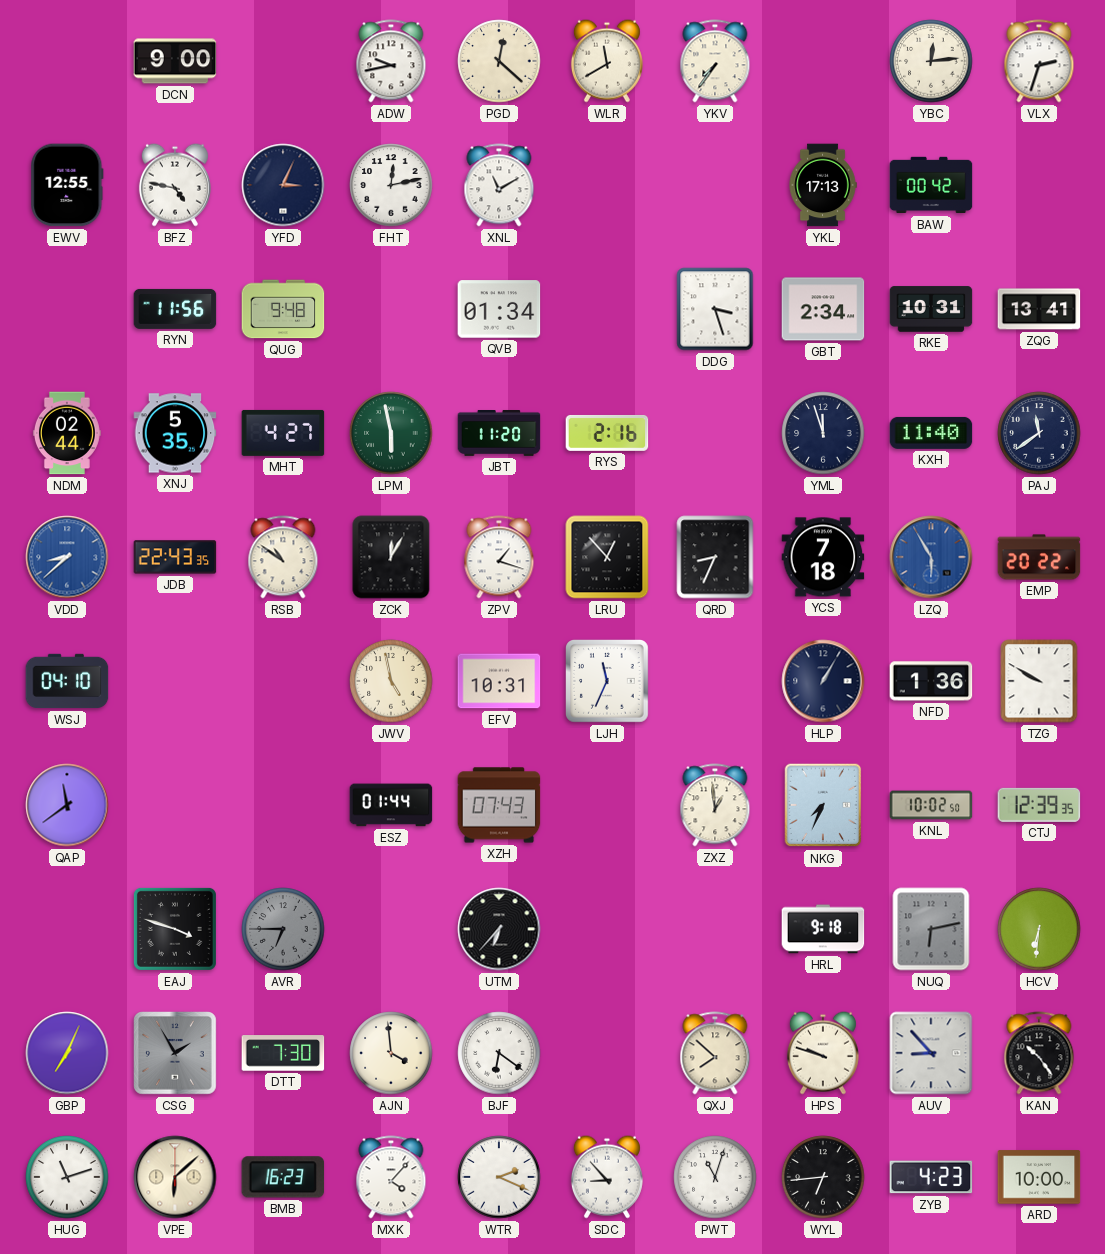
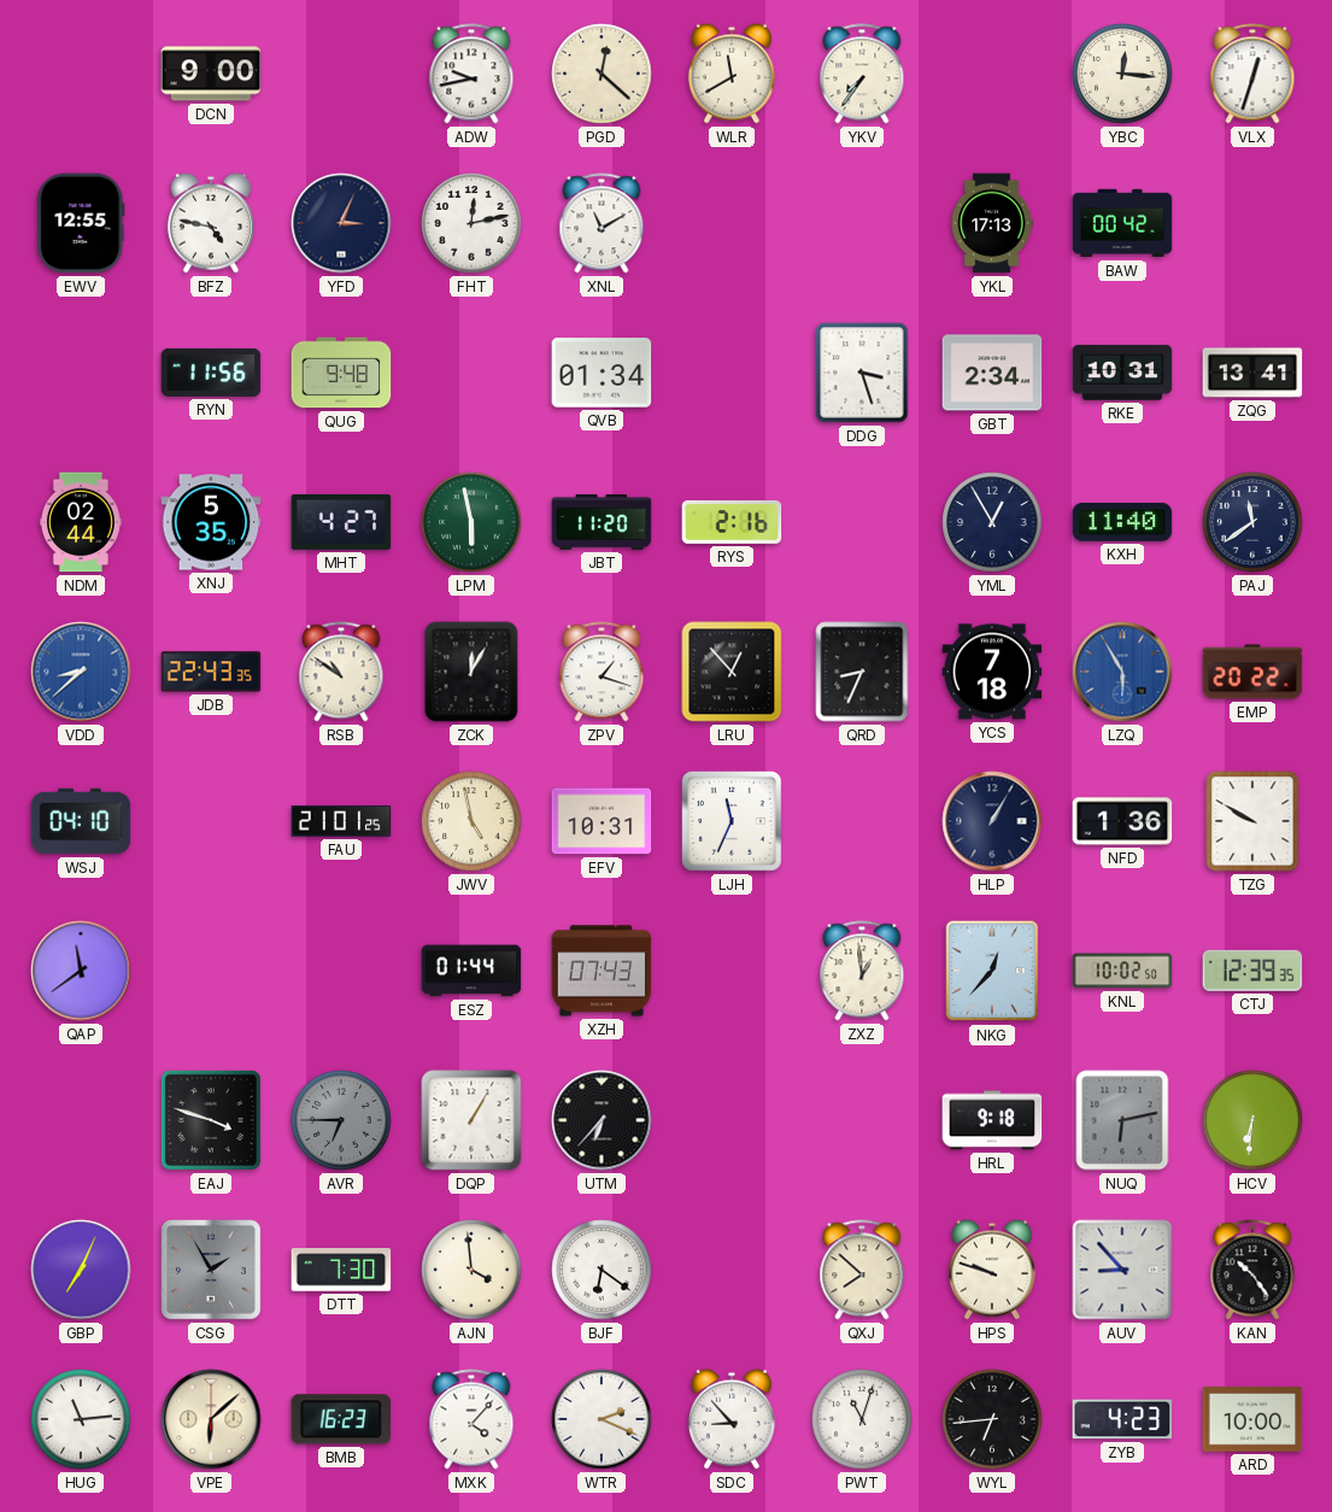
YBC: 12:14 -> 12:16
VLX: 2:33 -> 12:33
YML: 11:57 -> 12:55
FAU: none -> 21:01
NKG: 7:34 -> 12:37
DQP: none -> 1:05
HUG: 11:12 -> 11:14
